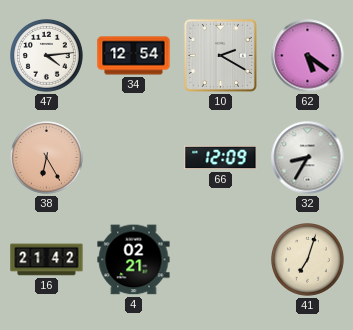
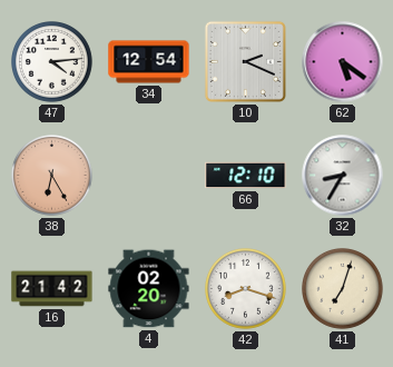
10: 2:20 -> 2:19
66: 12:09 -> 12:10
4: 02:21 -> 02:20
42: none -> 8:18
